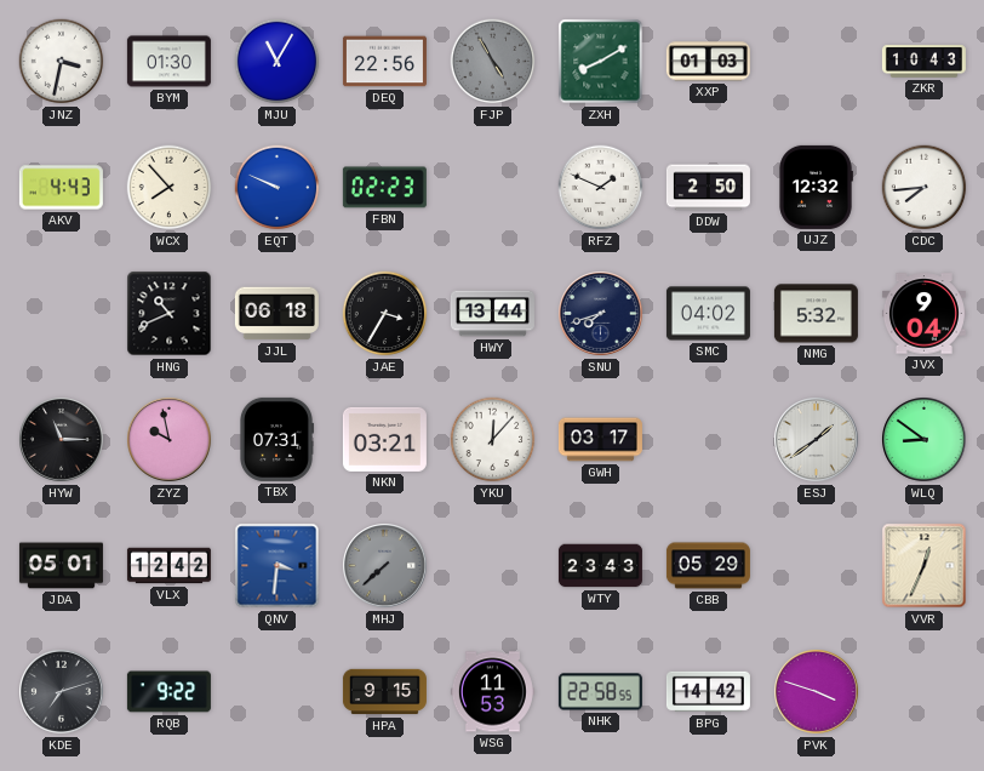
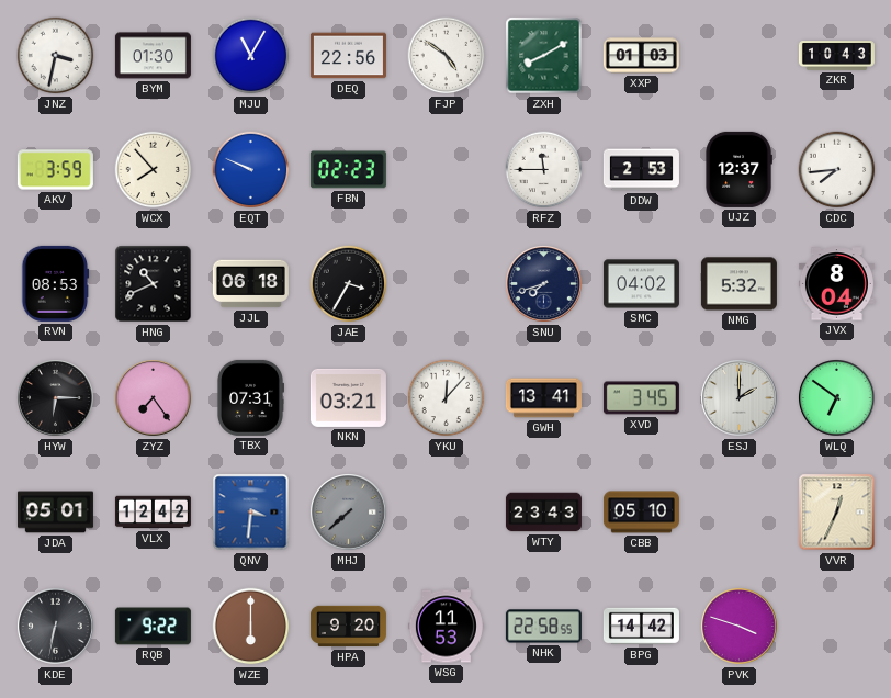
FJP: 4:55 -> 4:51
FJP dial: grey -> white
AKV: 4:43 -> 3:59
RFZ: 1:49 -> 11:45
DDW: 2:50 -> 2:53
UJZ: 12:32 -> 12:37
RVN: none -> 08:53
HWY: 13:44 -> none
JVX: 9:04 -> 8:04
HYW: 11:15 -> 6:15
ZYZ: 9:58 -> 7:24
GWH: 03:17 -> 13:41
XVD: none -> 3:45
ESJ: 1:39 -> 2:00
WLQ: 8:51 -> 6:51
CBB: 05:29 -> 05:10
KDE: 7:12 -> 6:32
WZE: none -> 6:00
HPA: 9:15 -> 9:20
